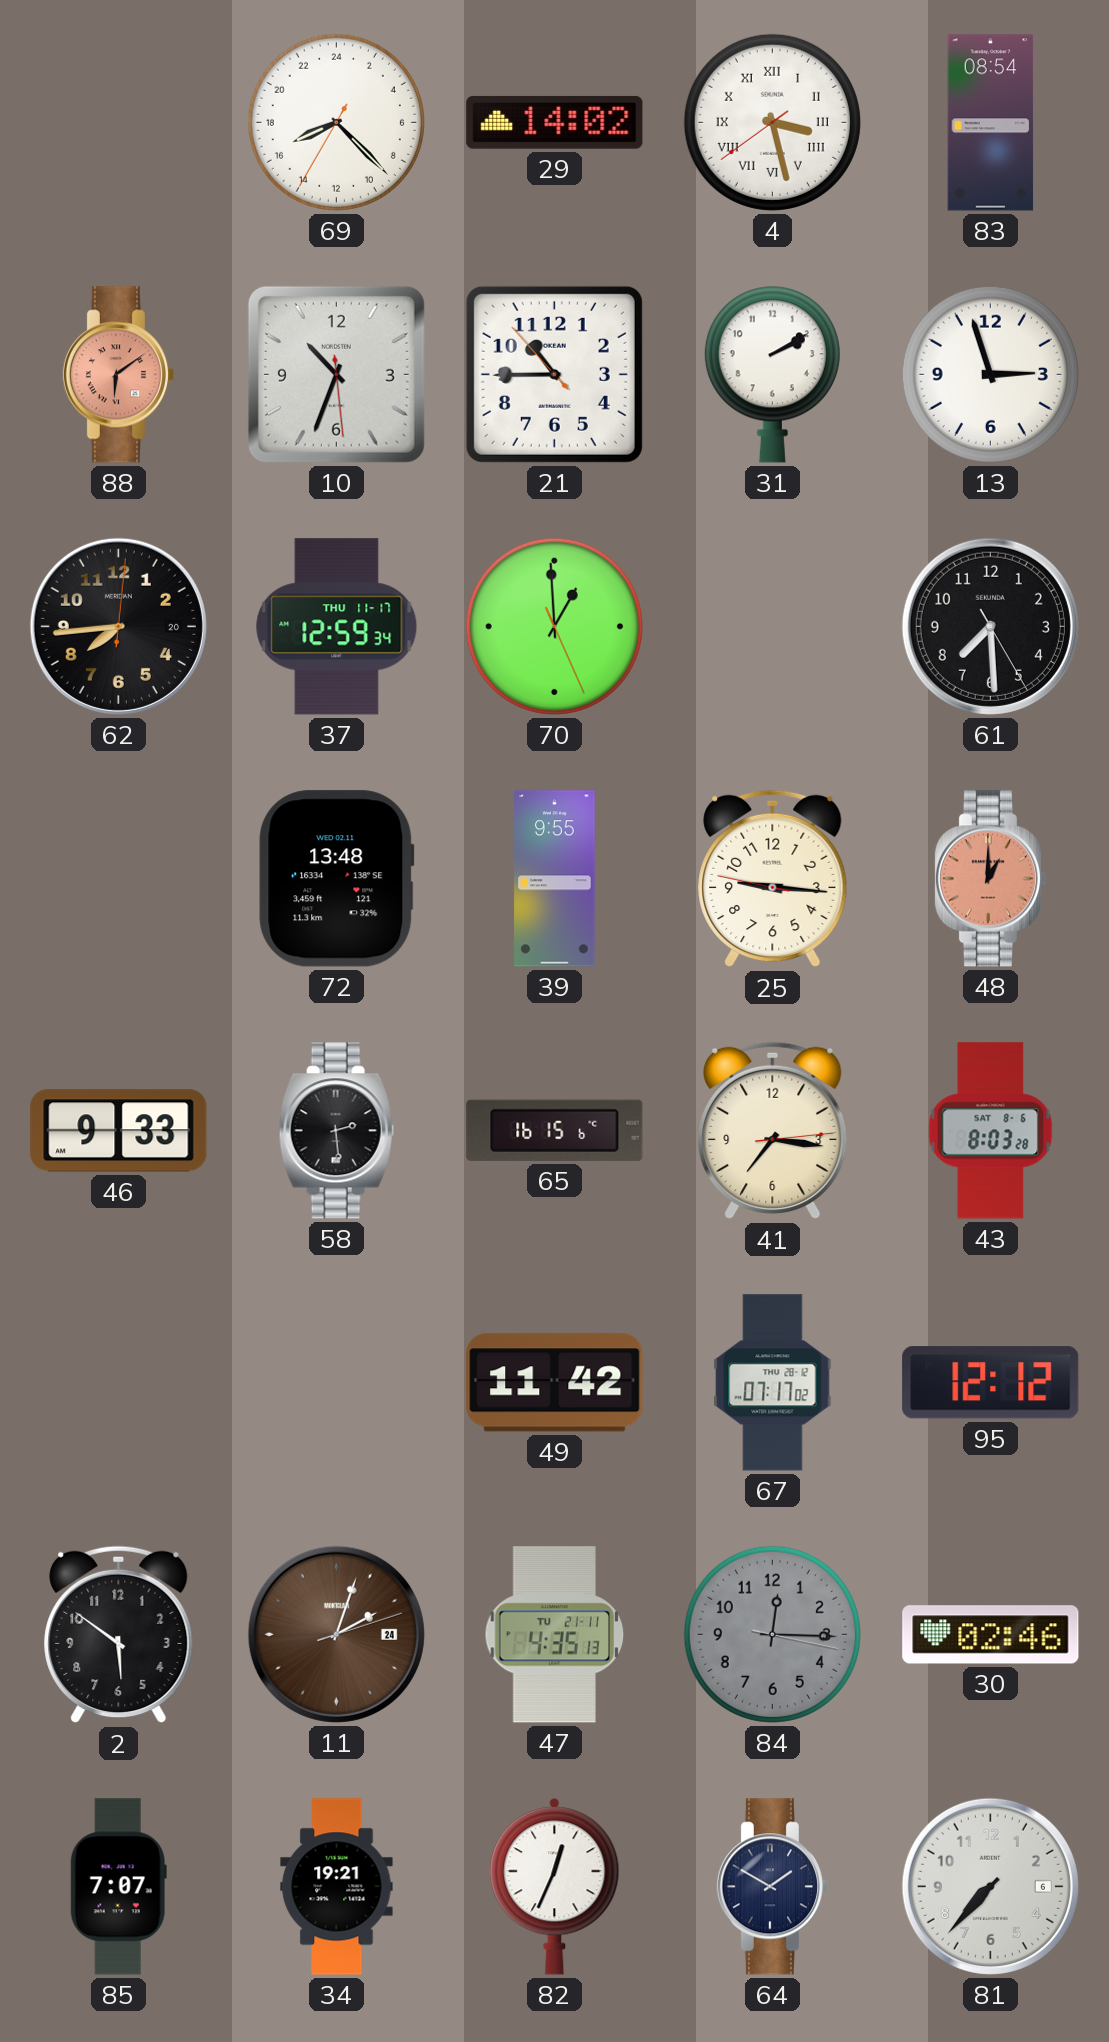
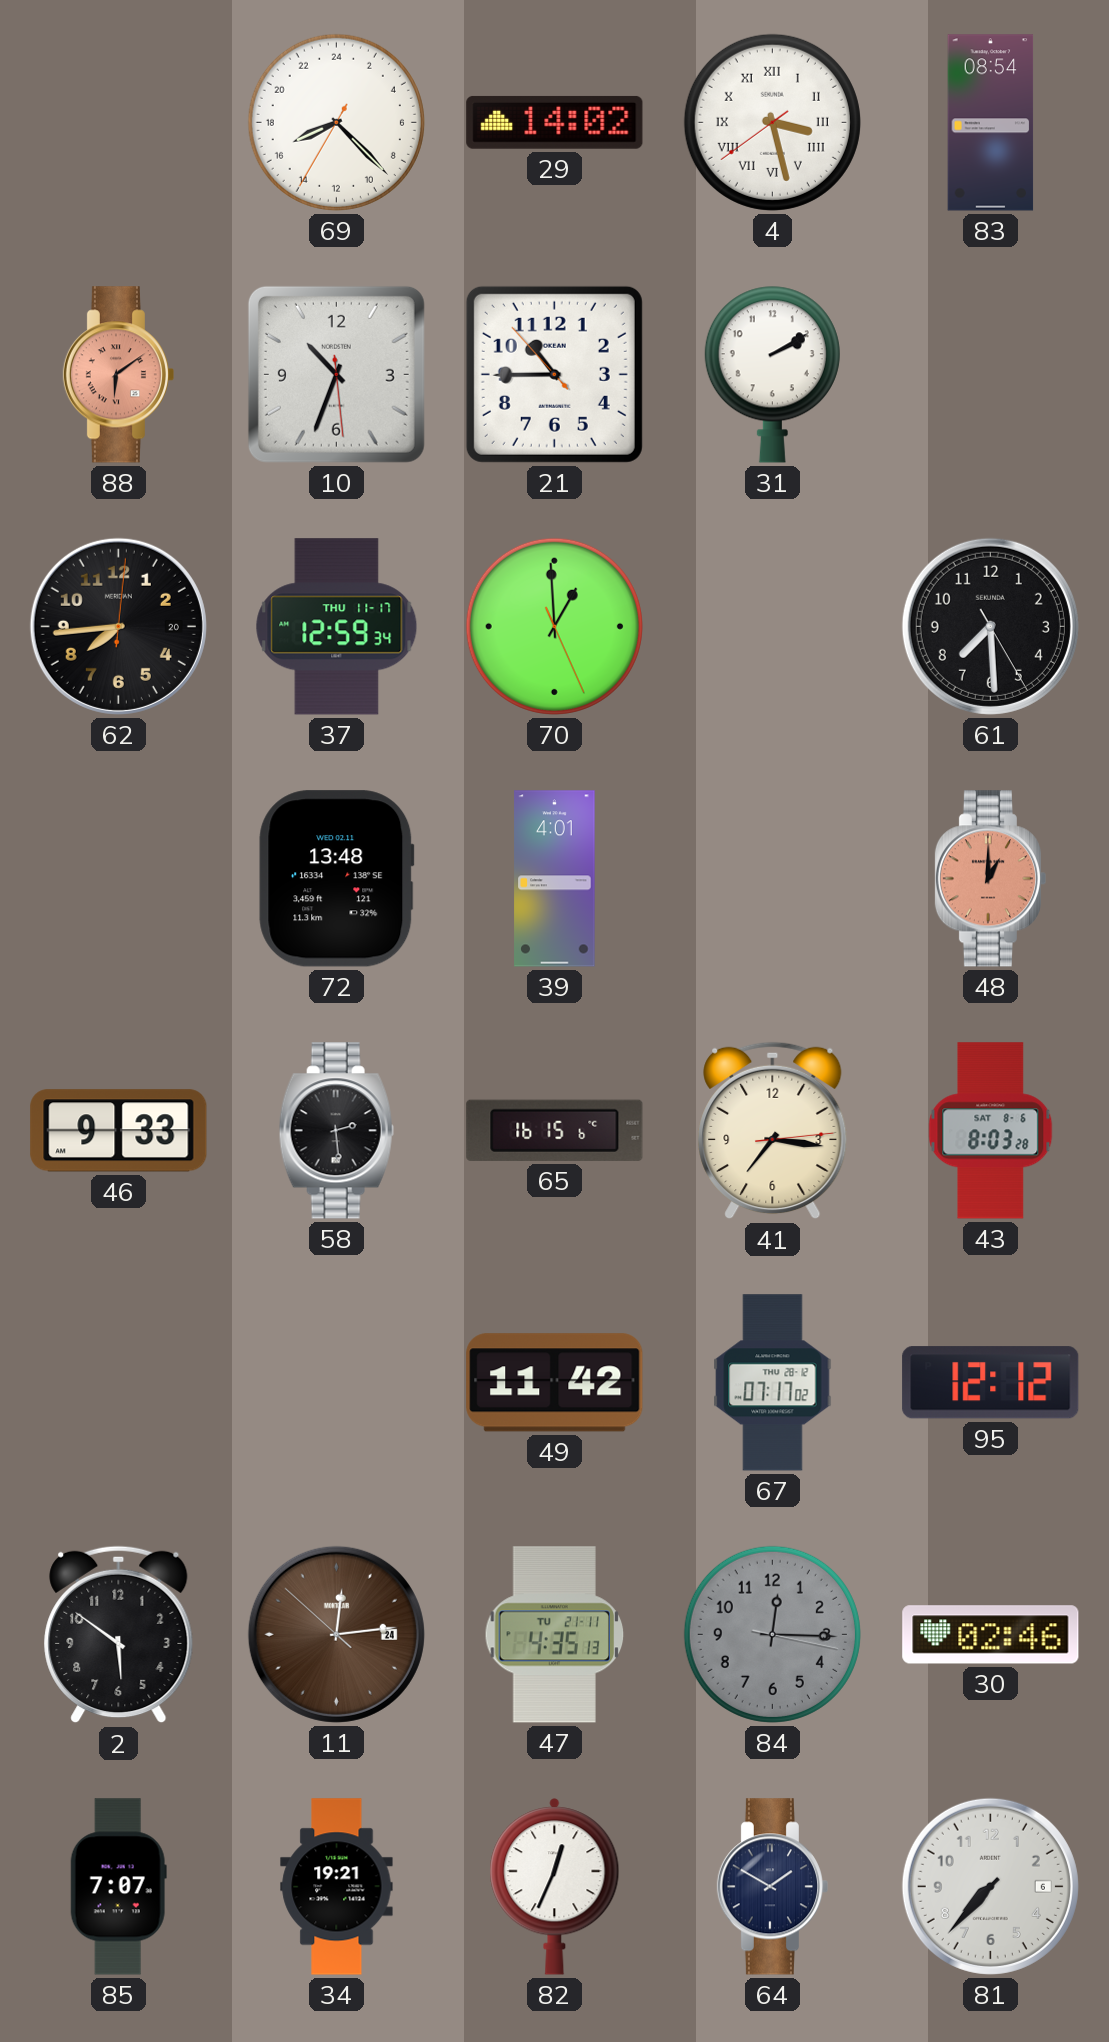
13: 2:57 -> none
39: 9:55 -> 4:01
25: 9:15 -> none
11: 2:03 -> 12:13
